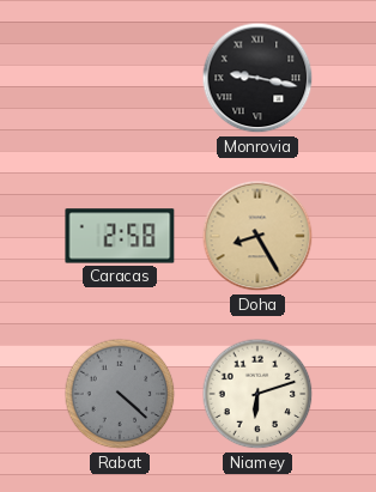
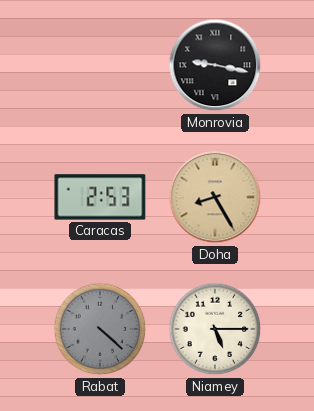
Caracas: 2:58 -> 2:53
Niamey: 6:12 -> 5:15
